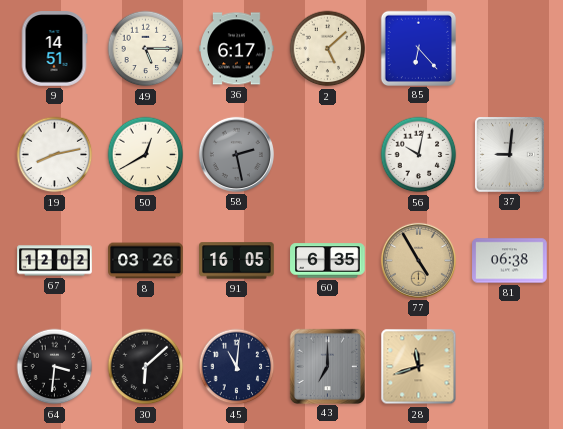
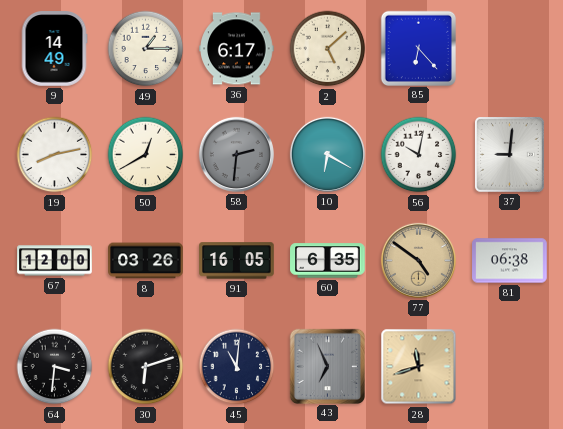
9: 14:51 -> 14:49
49: 5:15 -> 1:15
58: 2:28 -> 2:31
10: none -> 6:20
67: 12:02 -> 12:00
77: 4:55 -> 4:51
30: 6:08 -> 6:12
43: 7:00 -> 6:56
